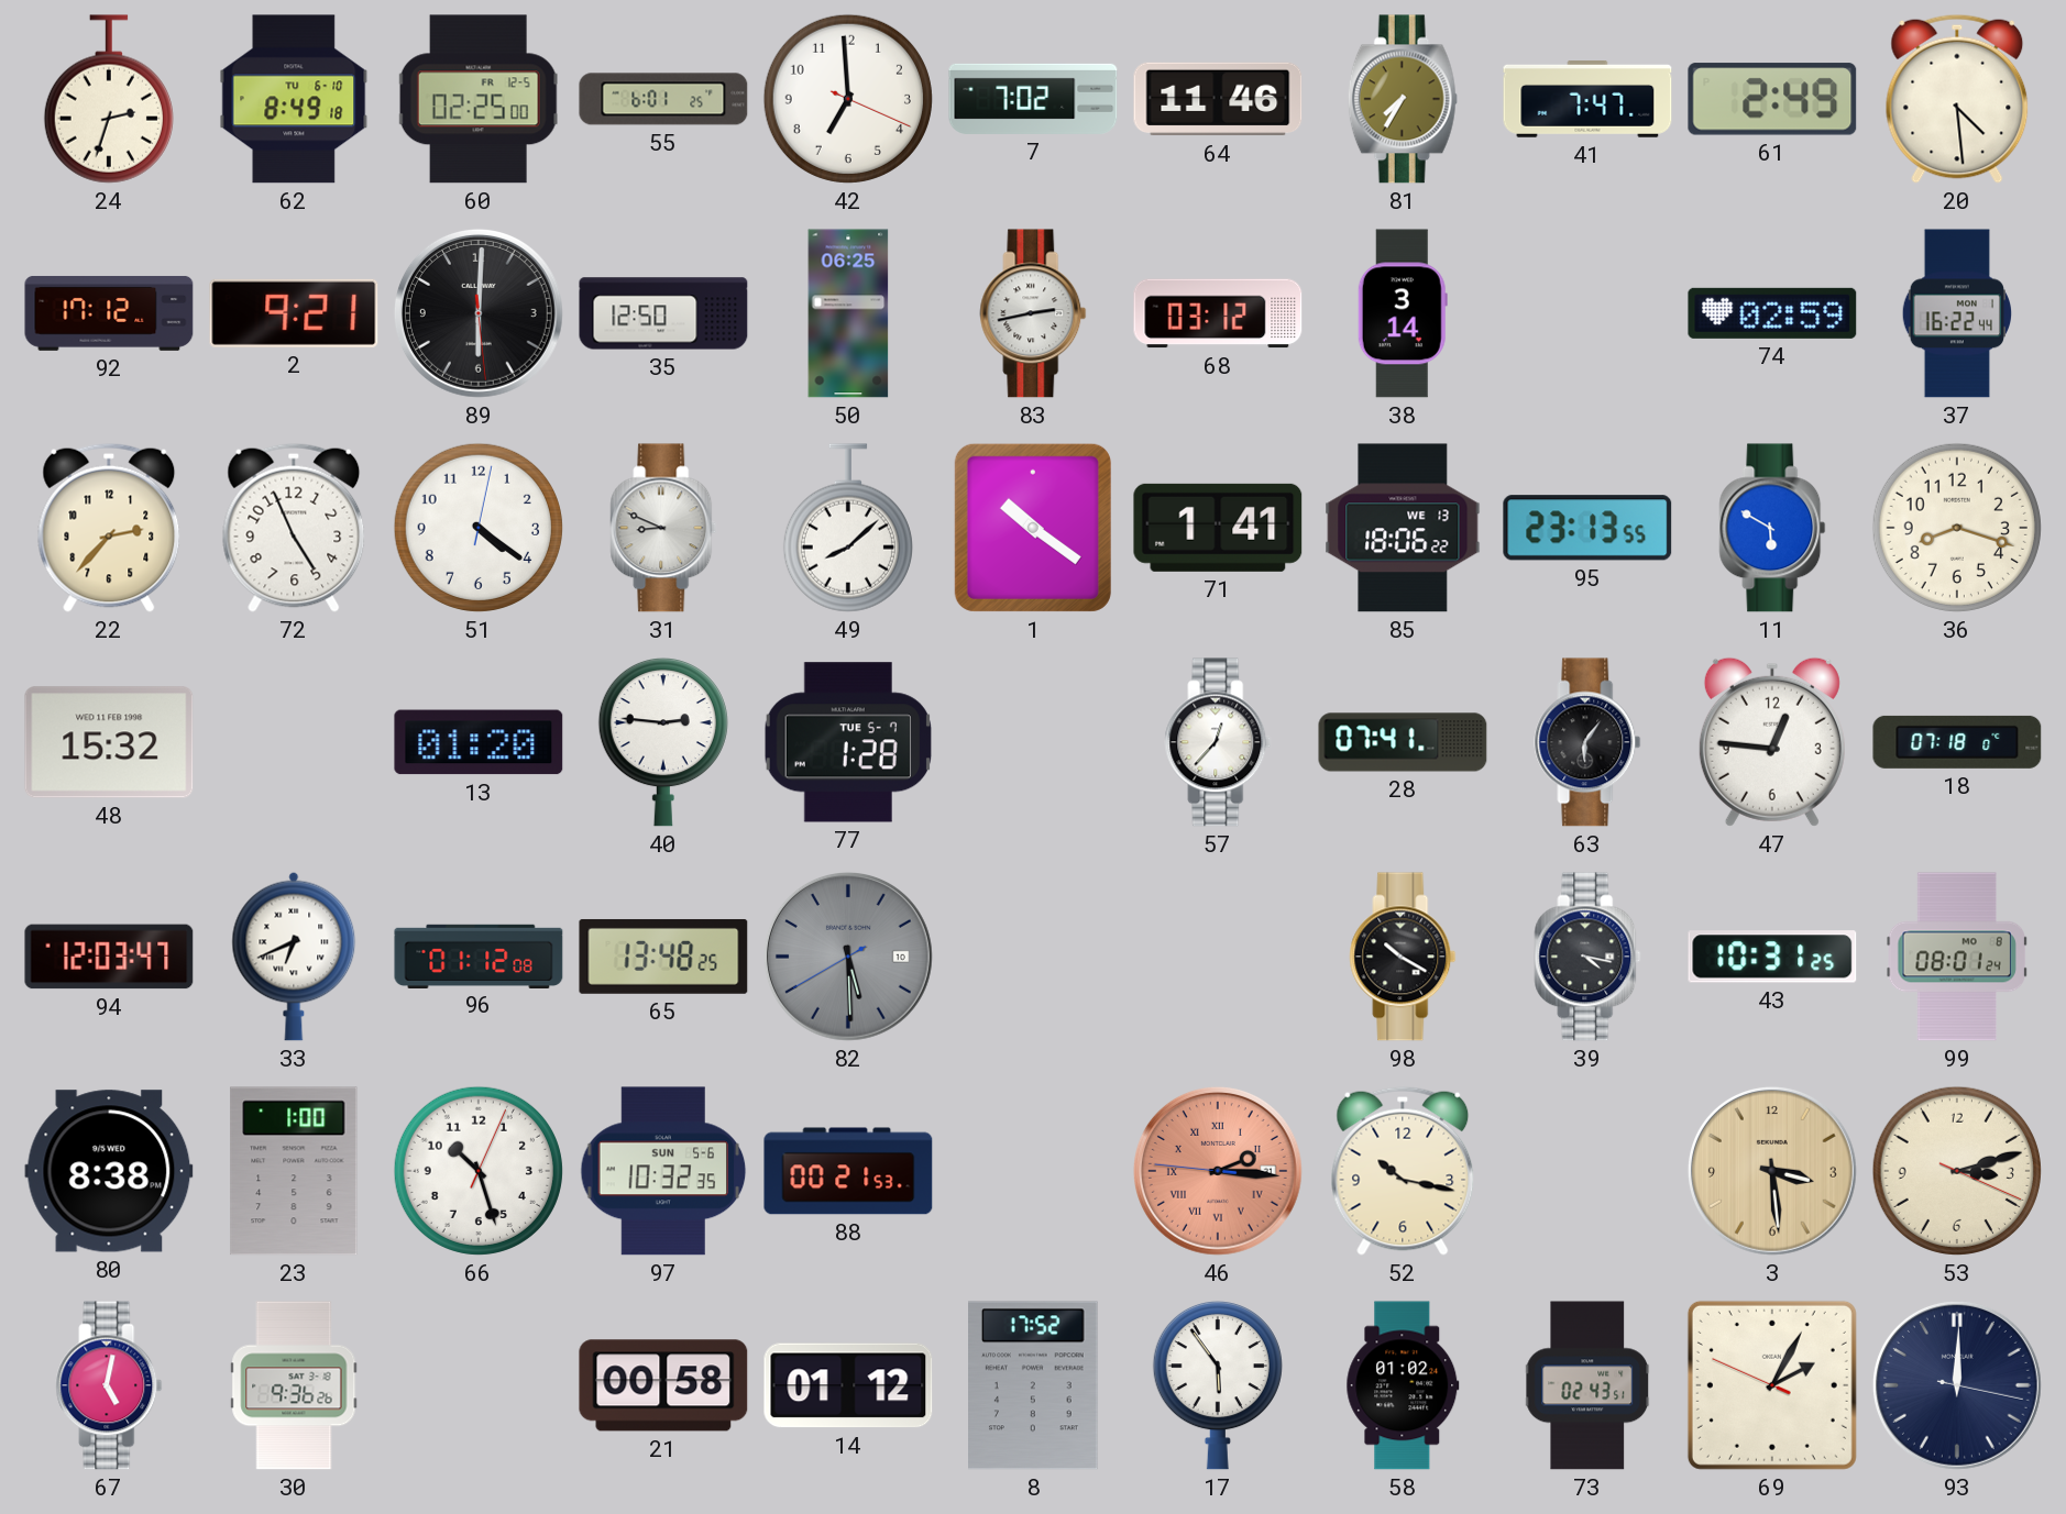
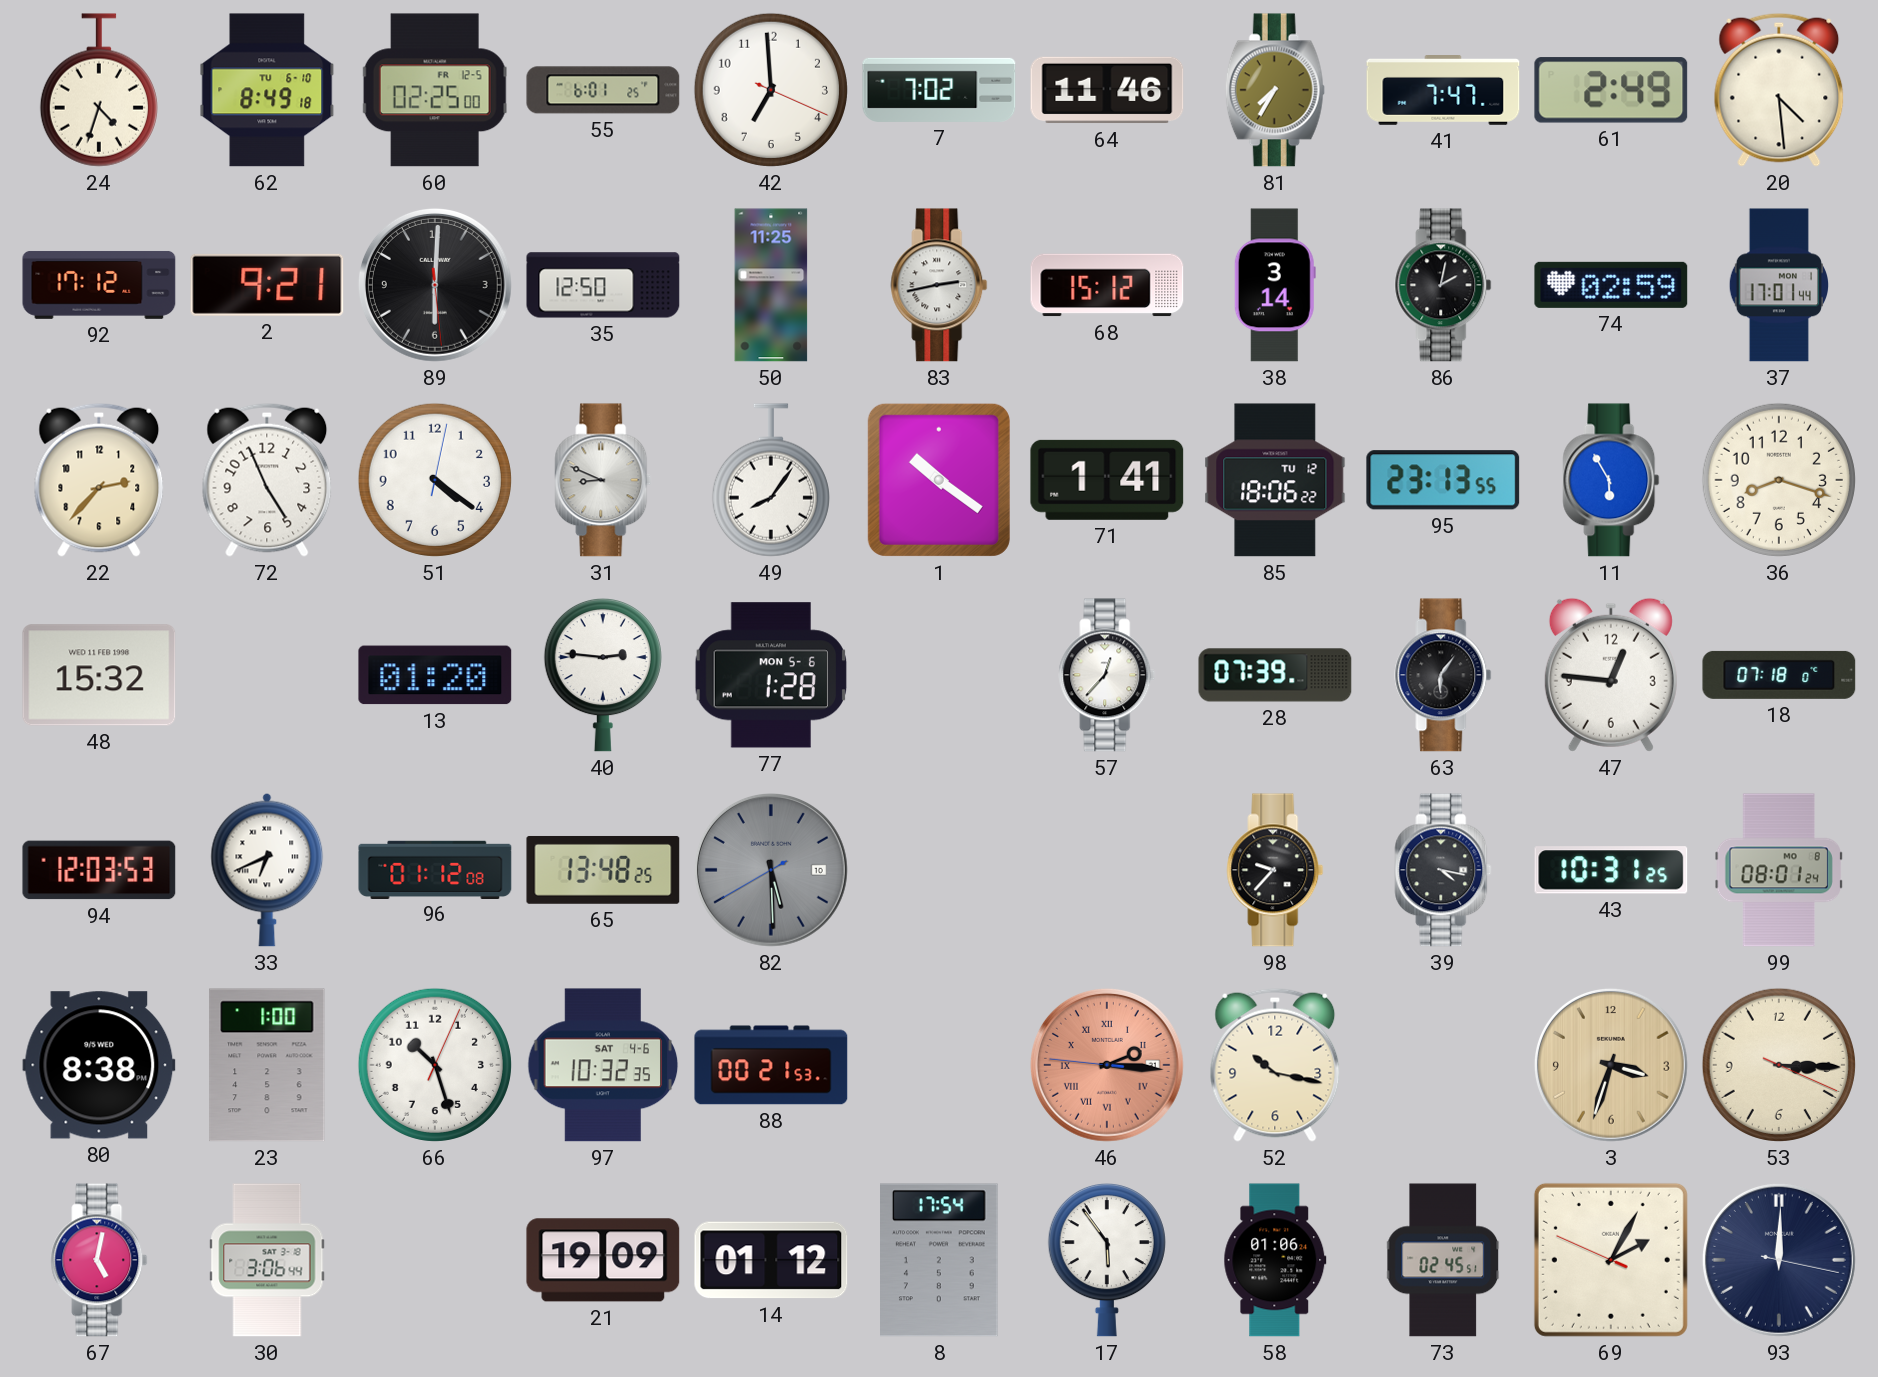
24: 2:33 -> 4:33
50: 06:25 -> 11:25
68: 03:12 -> 15:12
86: none -> 2:02
37: 16:22 -> 17:01
49: 8:08 -> 8:06
85 date: WE 13 -> TU 12
11: 5:50 -> 5:55
77 date: TUE 5-7 -> MON 5-6
28: 07:41 -> 07:39
94: 12:03:47 -> 12:03:53
98: 10:20 -> 9:37
97 date: SUN 5-6 -> SAT 4-6
3: 3:29 -> 3:33
53: 3:12 -> 3:15
30: 9:36 -> 3:06
21: 00:58 -> 19:09
8: 17:52 -> 17:54
58: 01:02 -> 01:06
73: 02:43 -> 02:45
